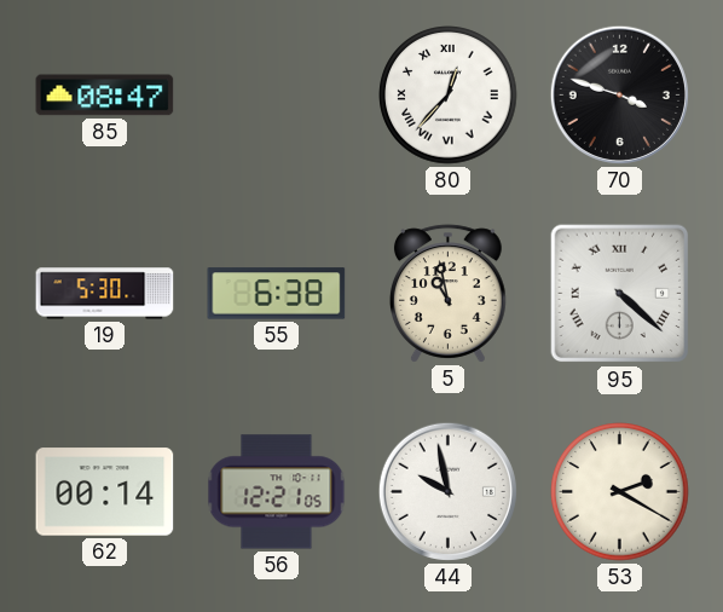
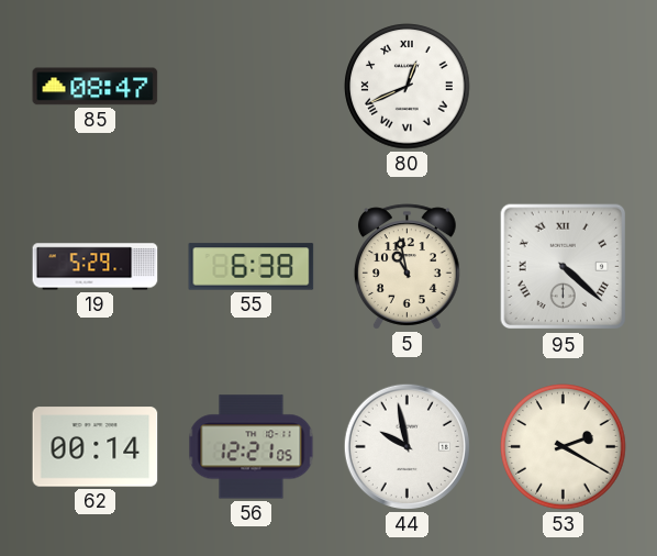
80: 12:37 -> 12:41
70: 3:48 -> none
19: 5:30 -> 5:29
